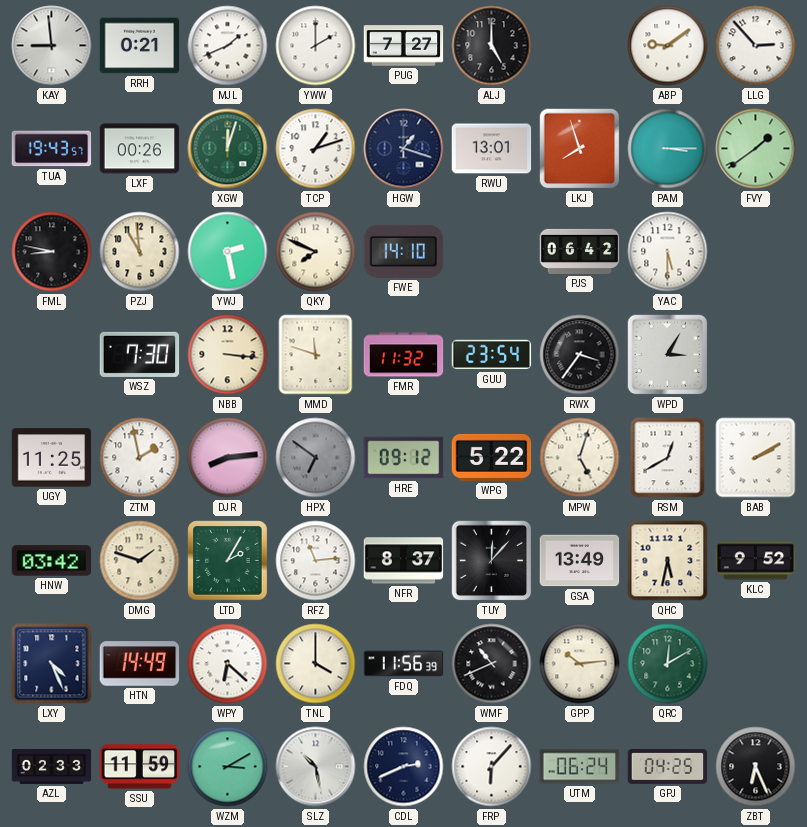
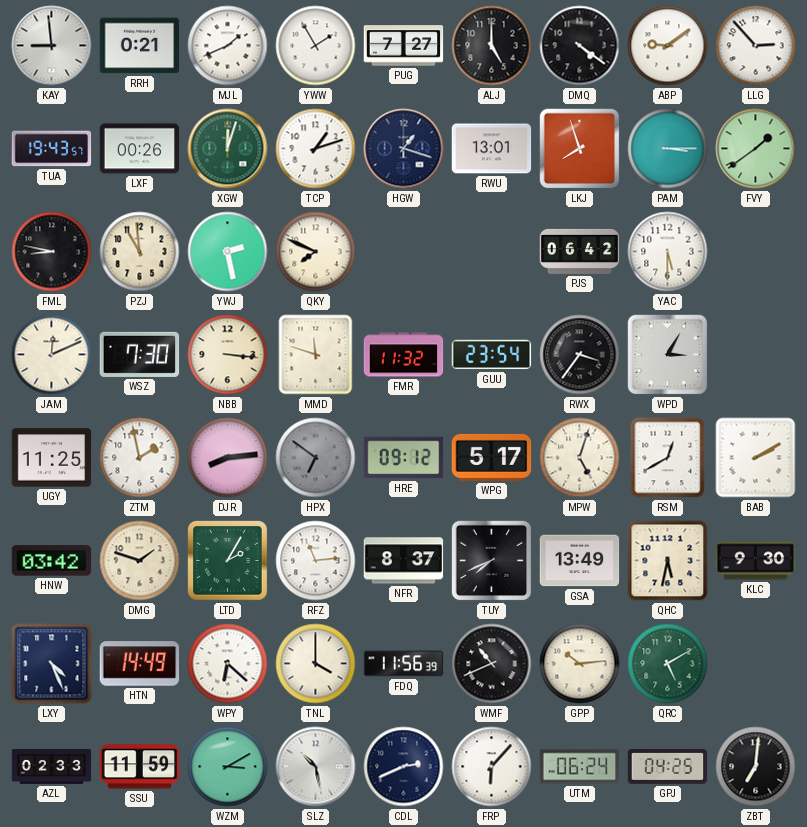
YWW: 2:00 -> 1:55
DMQ: none -> 4:21
FWE: 14:10 -> none
JAM: none -> 12:11
WPG: 5:22 -> 5:17
TUY: 12:07 -> 7:41
KLC: 9:52 -> 9:30
QRC: 12:10 -> 5:10
ZBT: 6:26 -> 7:01
